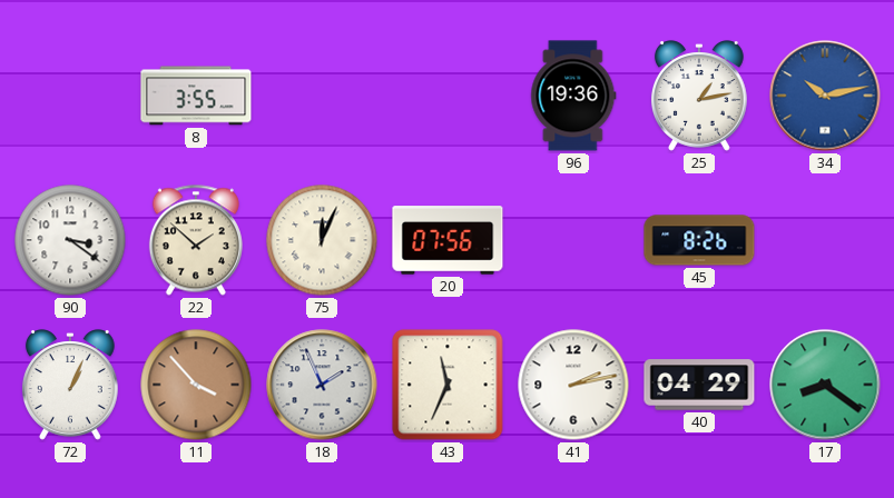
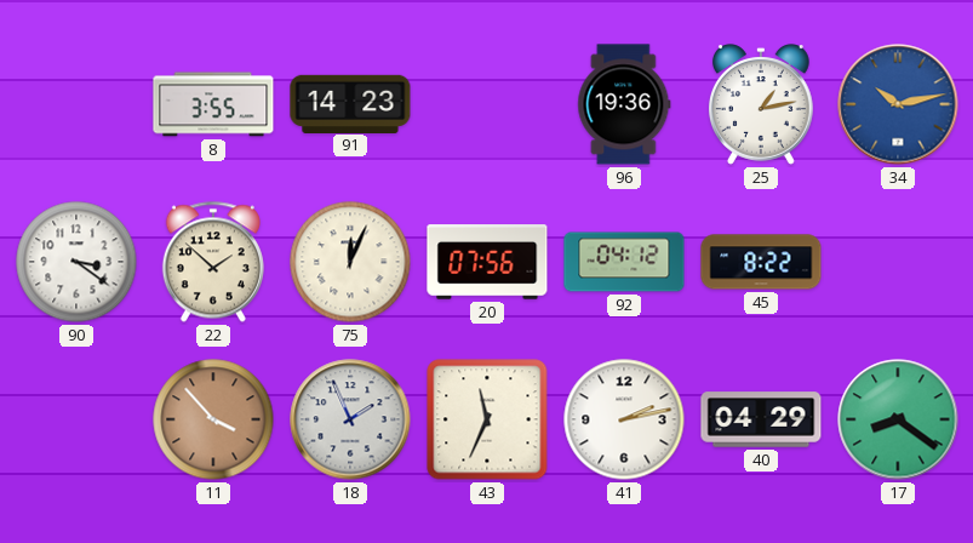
91: none -> 14:23
92: none -> 04:12
45: 8:26 -> 8:22
72: 1:04 -> none
